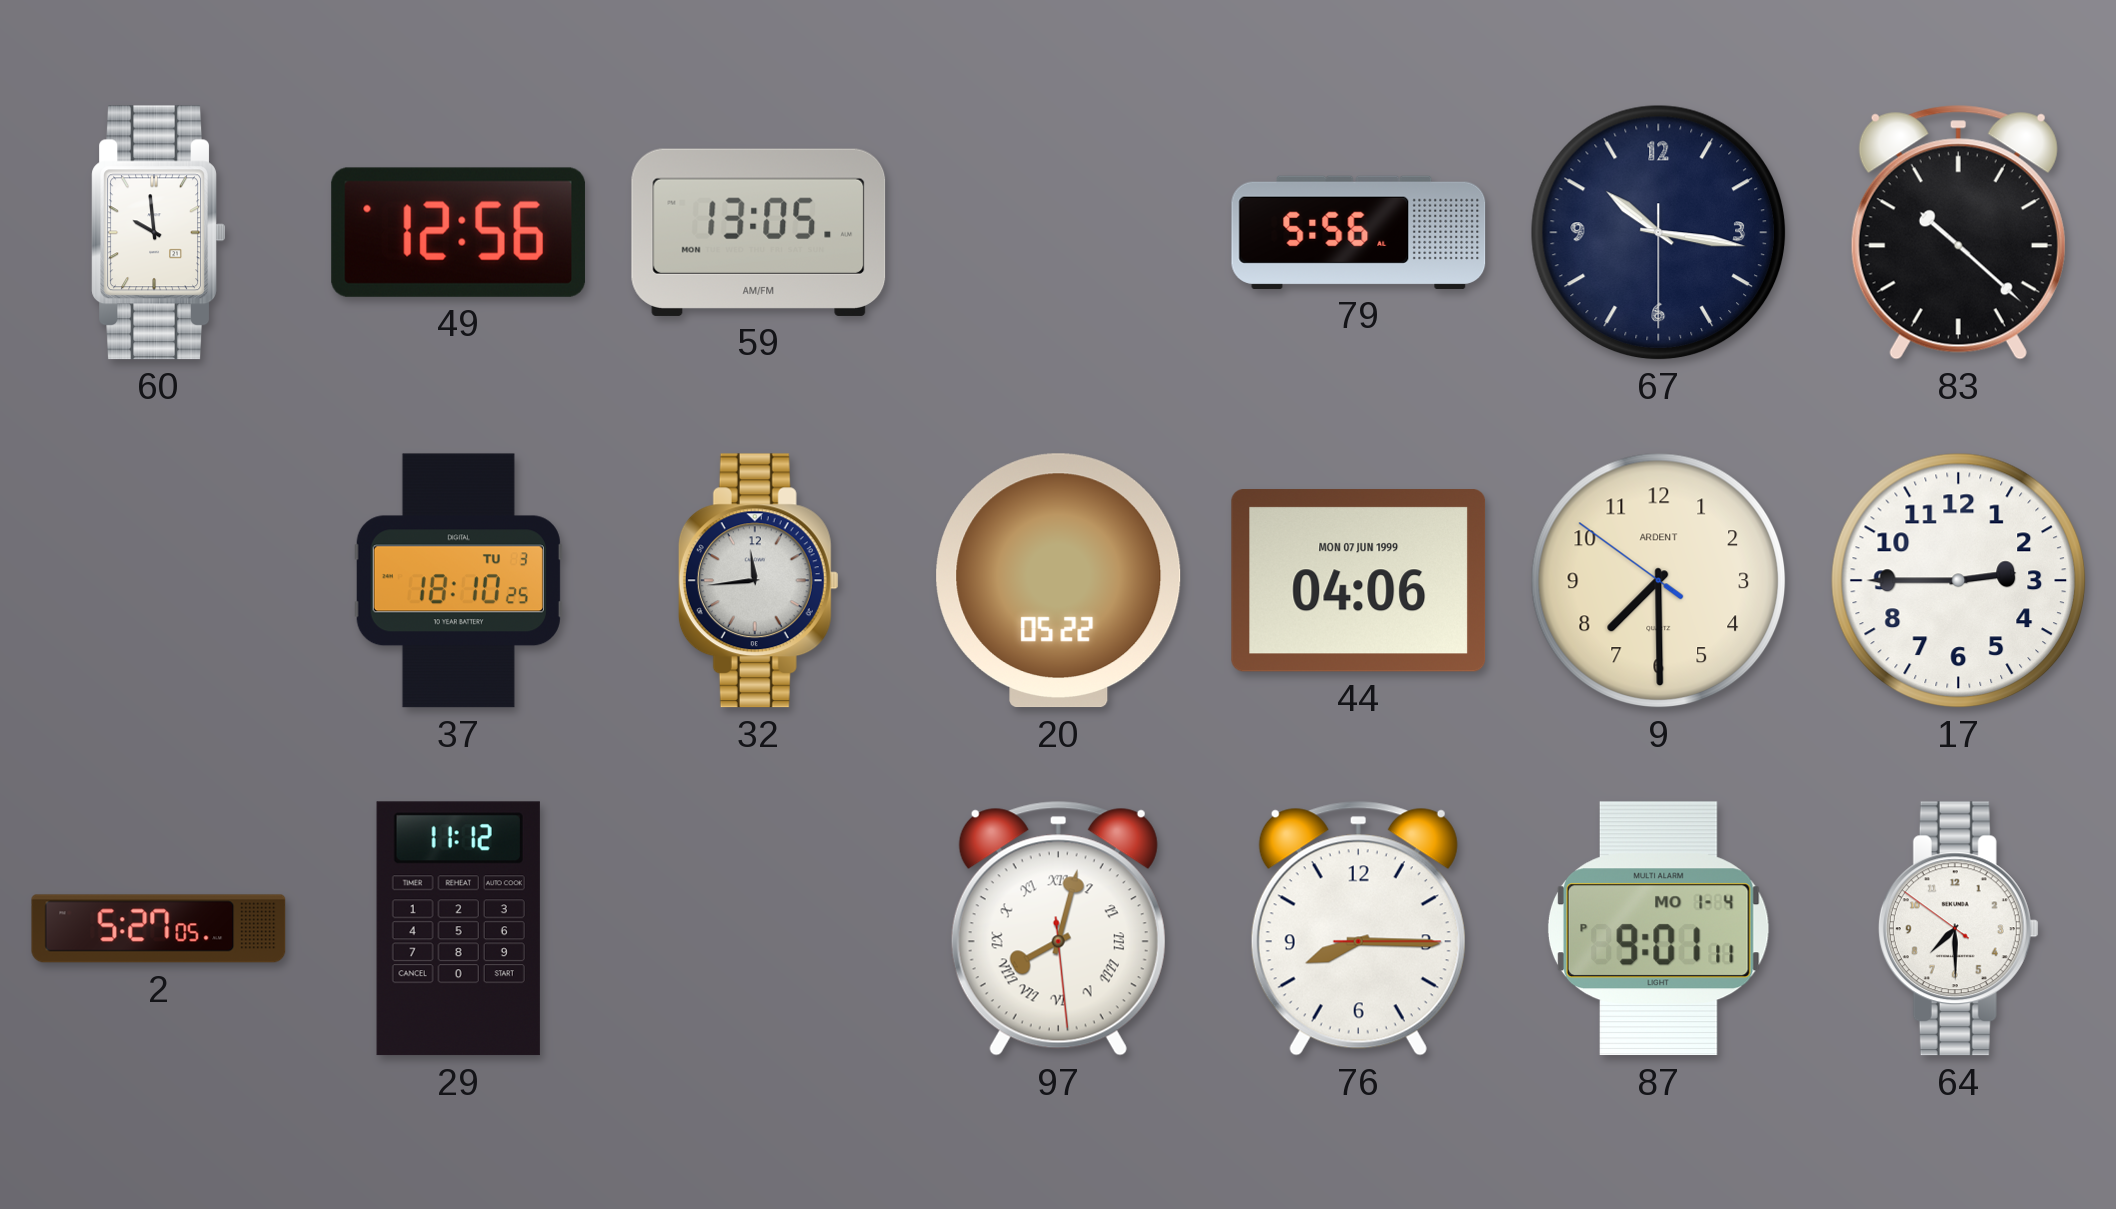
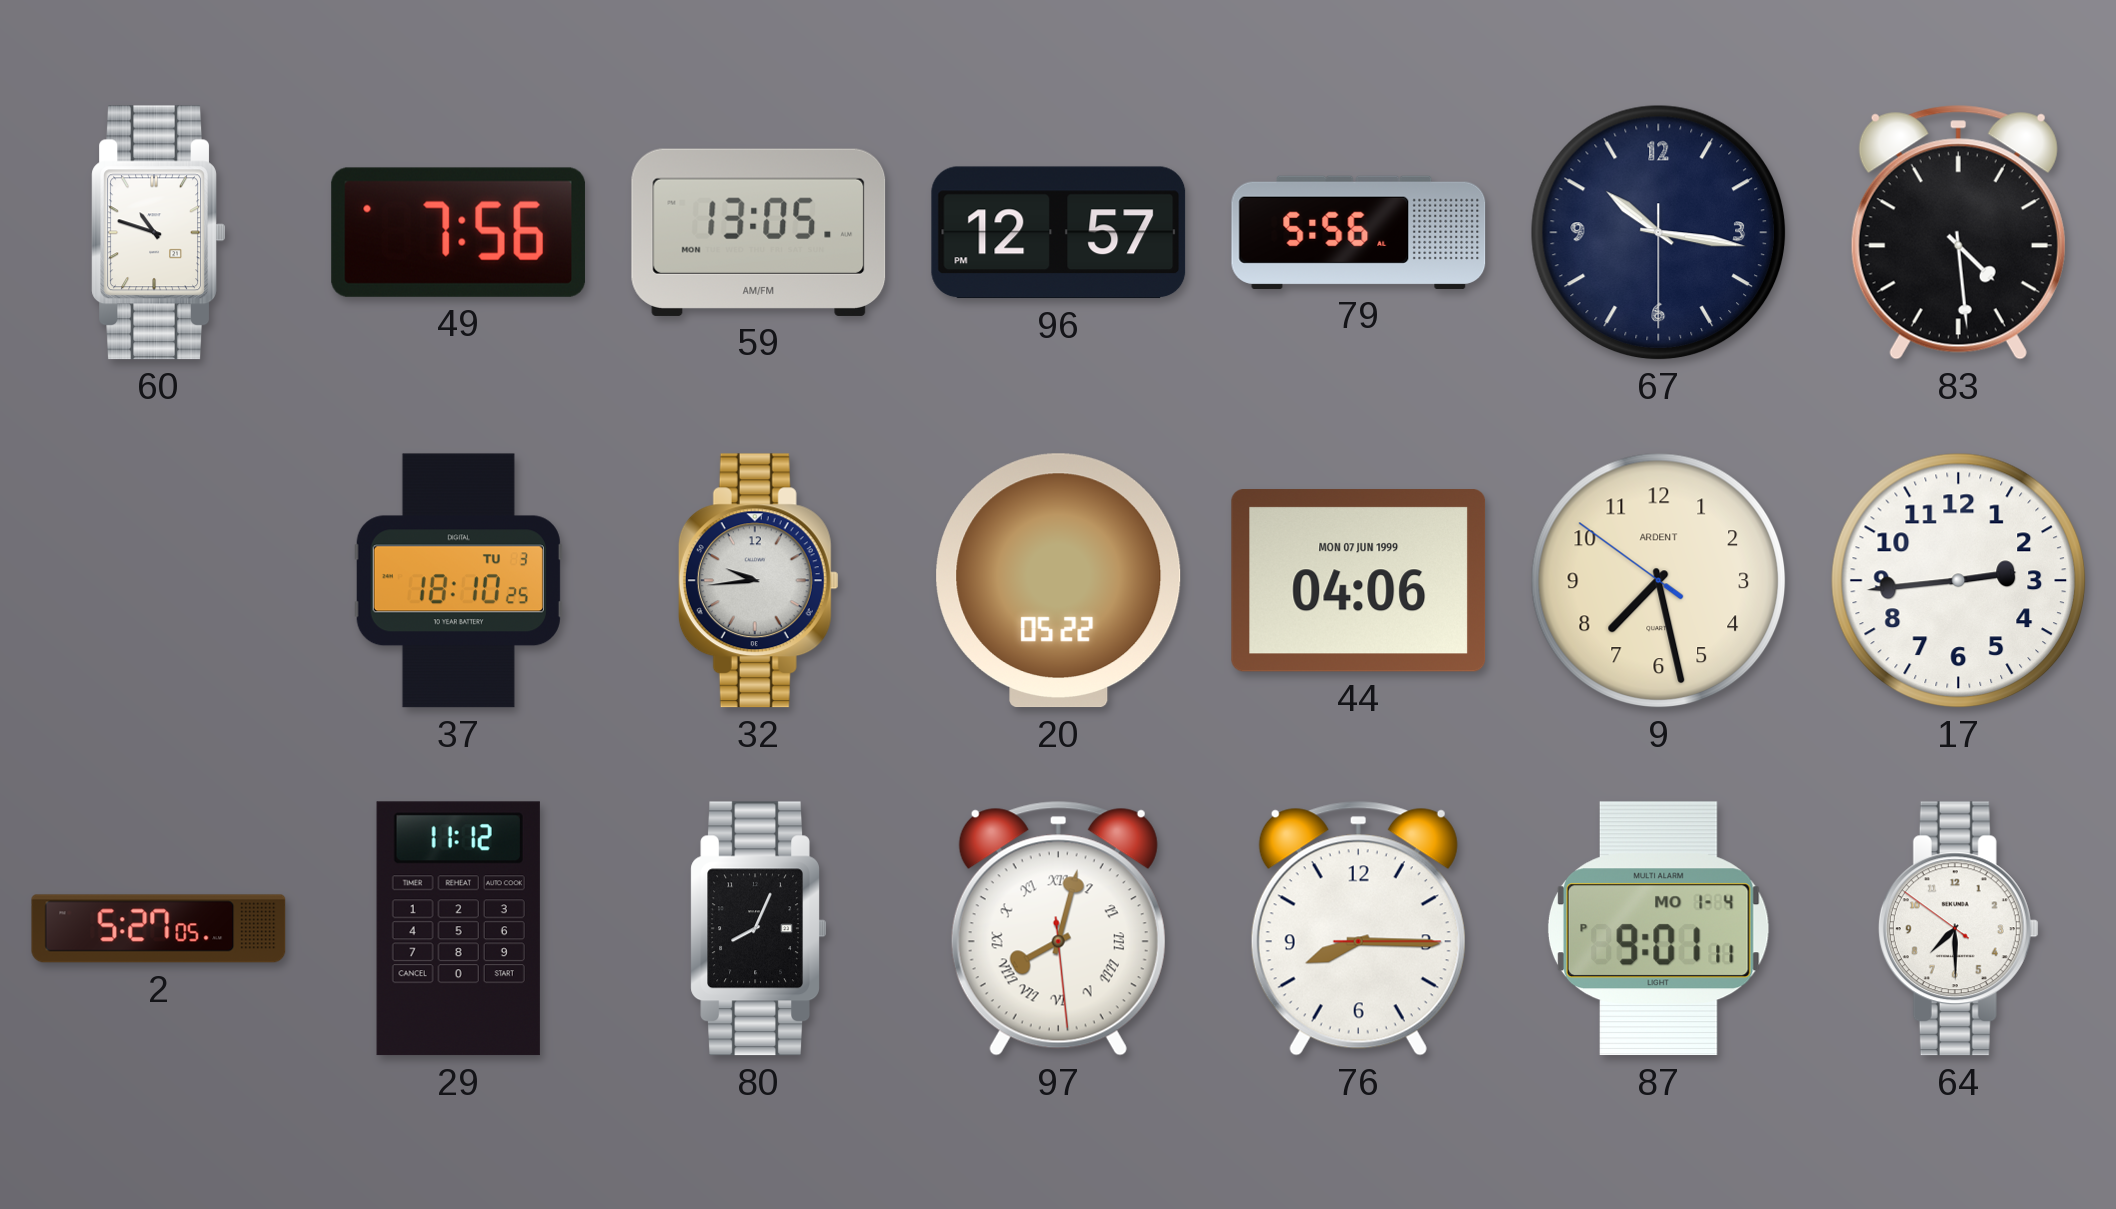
60: 9:59 -> 10:48
49: 12:56 -> 7:56
96: none -> 12:57
83: 10:22 -> 4:29
32: 11:44 -> 9:44
9: 7:29 -> 7:27
17: 2:45 -> 2:44
80: none -> 8:04
